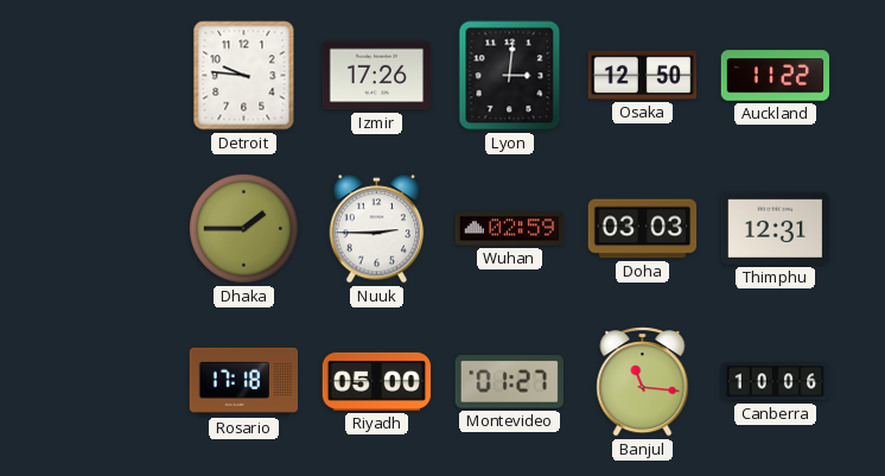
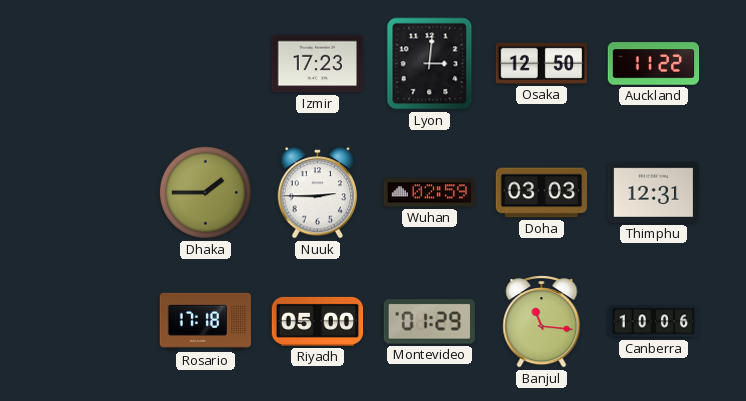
Detroit: 9:46 -> none
Izmir: 17:26 -> 17:23
Montevideo: 01:27 -> 01:29
